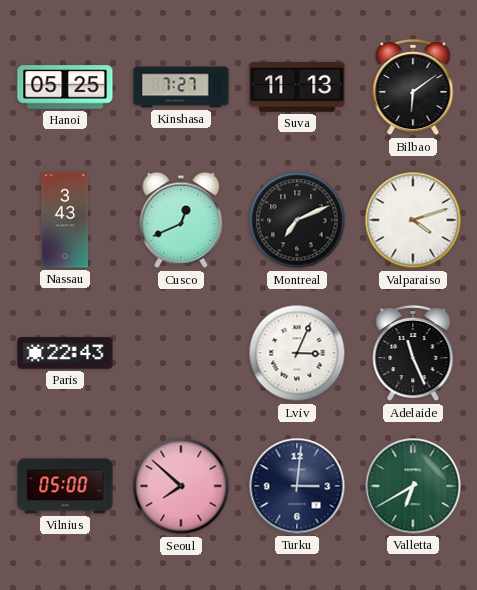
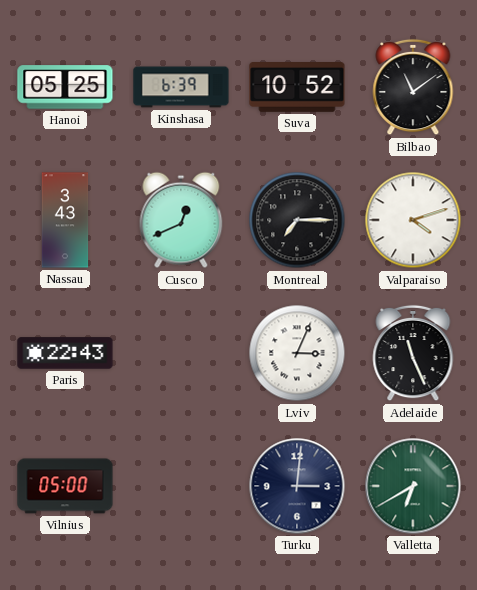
Kinshasa: 7:27 -> 6:39
Suva: 11:13 -> 10:52
Bilbao: 6:09 -> 11:09
Montreal: 7:11 -> 7:15
Seoul: 7:52 -> none
